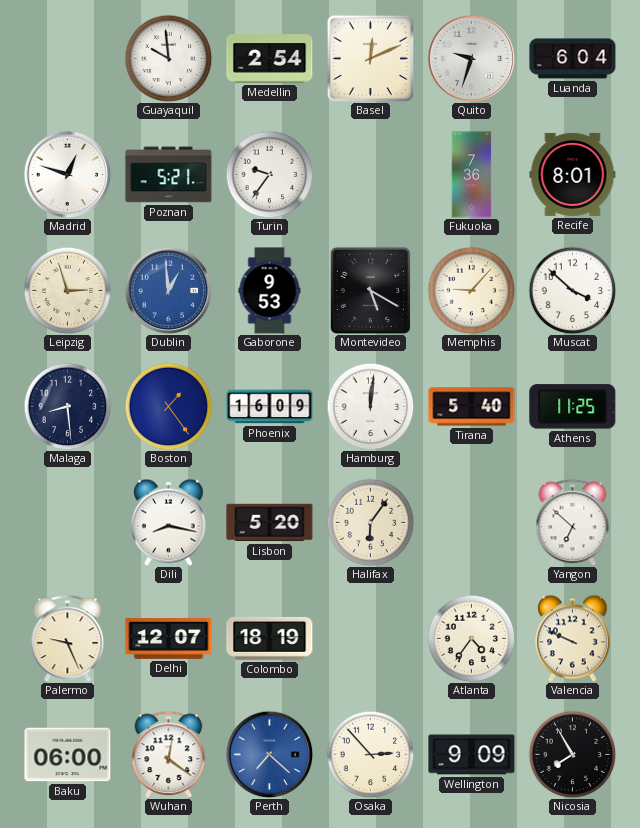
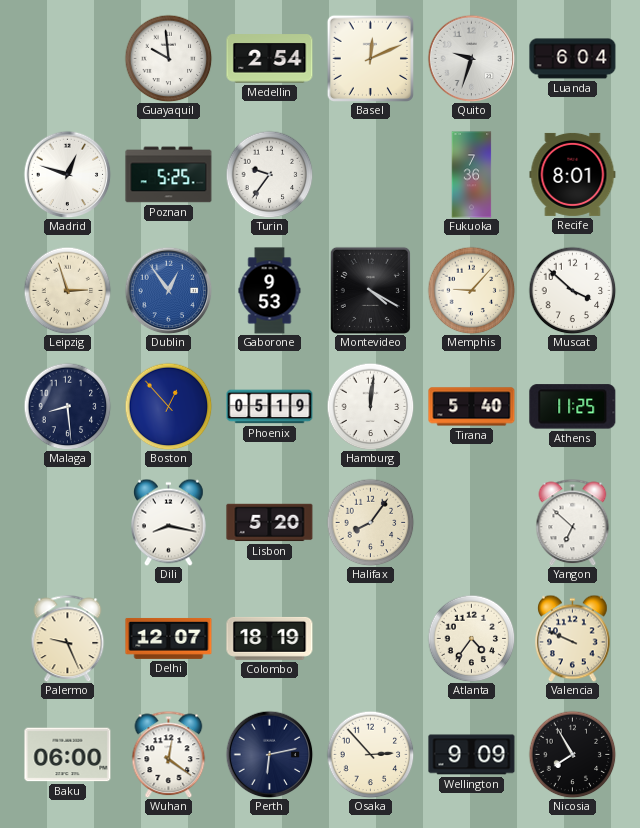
Poznan: 5:21 -> 5:25
Dublin: 12:59 -> 12:54
Montevideo: 5:20 -> 4:20
Boston: 1:24 -> 12:53
Phoenix: 16:09 -> 05:19
Halifax: 6:06 -> 8:06
Perth: 7:22 -> 6:13
Perth dial: blue -> navy
